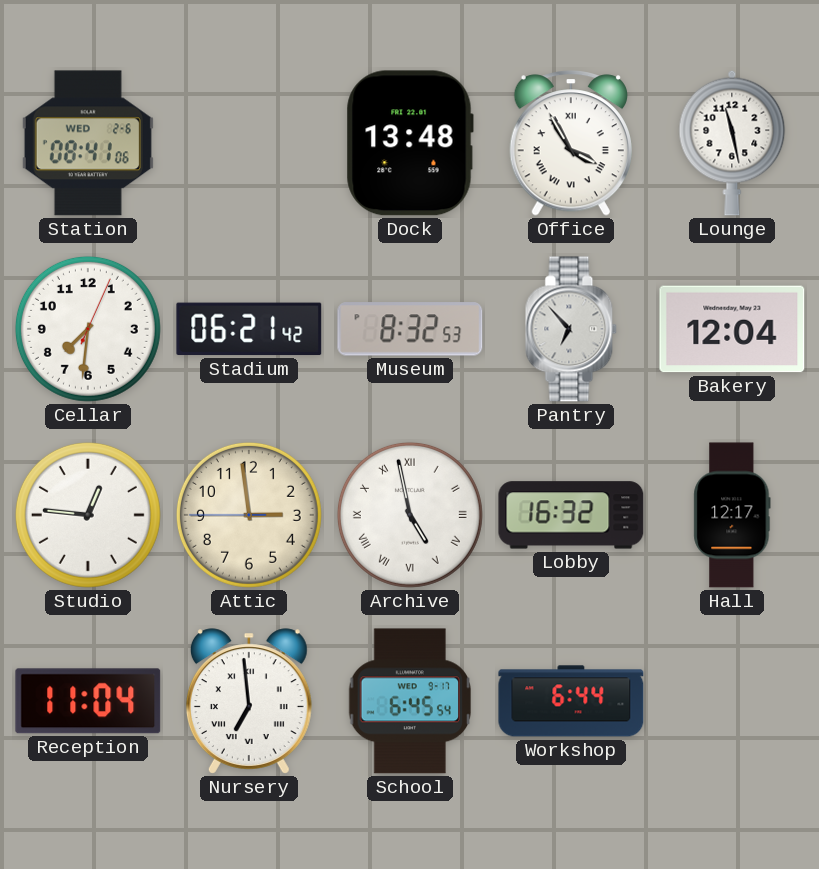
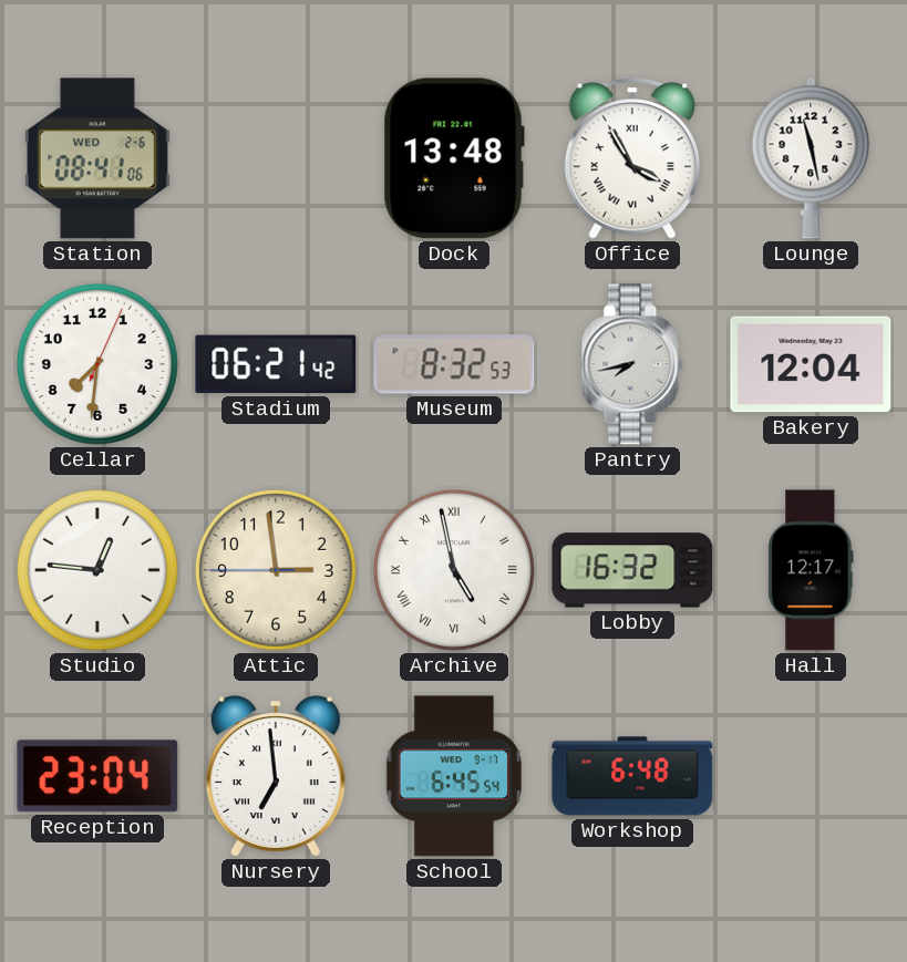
Pantry: 6:53 -> 7:43
Reception: 11:04 -> 23:04
Workshop: 6:44 -> 6:48
